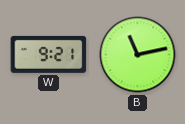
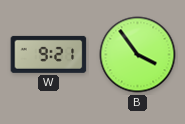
B: 11:13 -> 3:54
